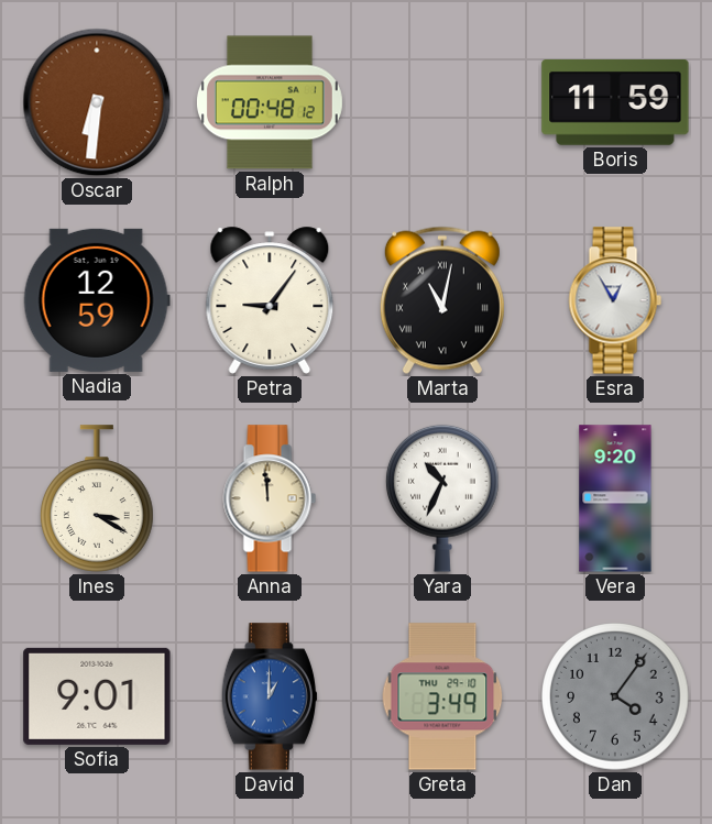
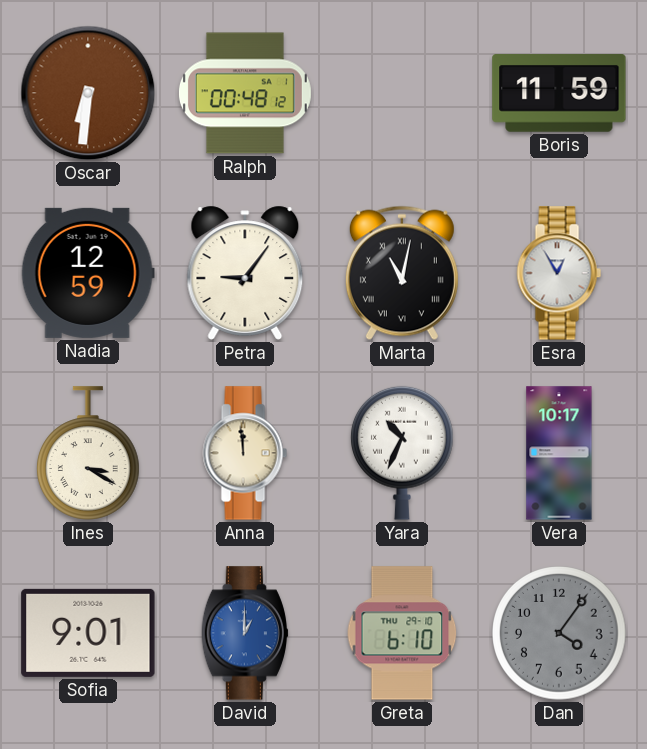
Vera: 9:20 -> 10:17
Greta: 3:49 -> 6:10
